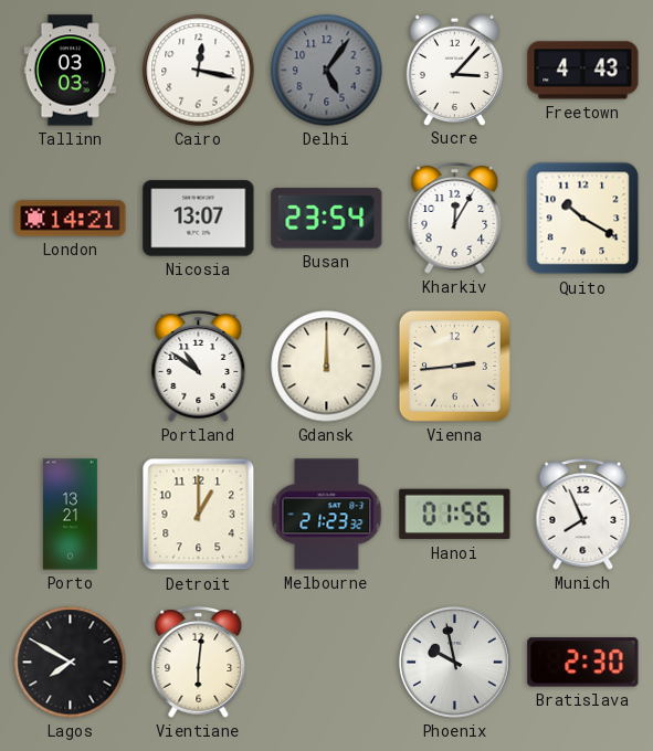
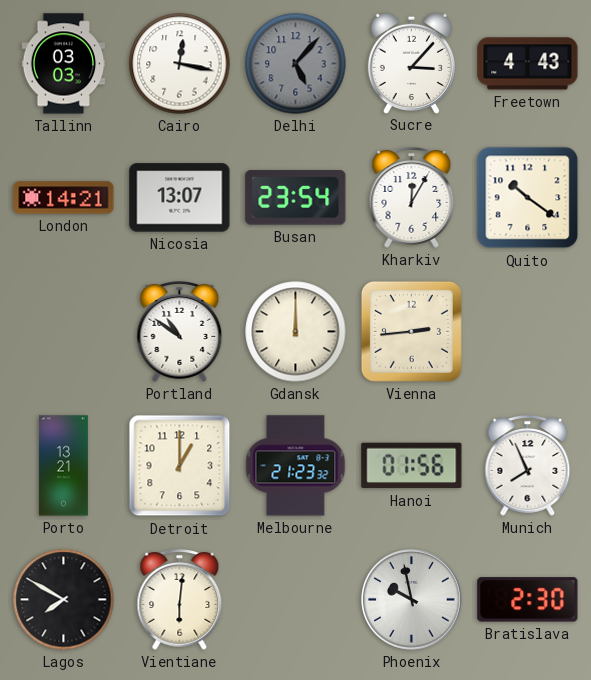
Delhi: 5:06 -> 5:07
Quito: 10:20 -> 10:21
